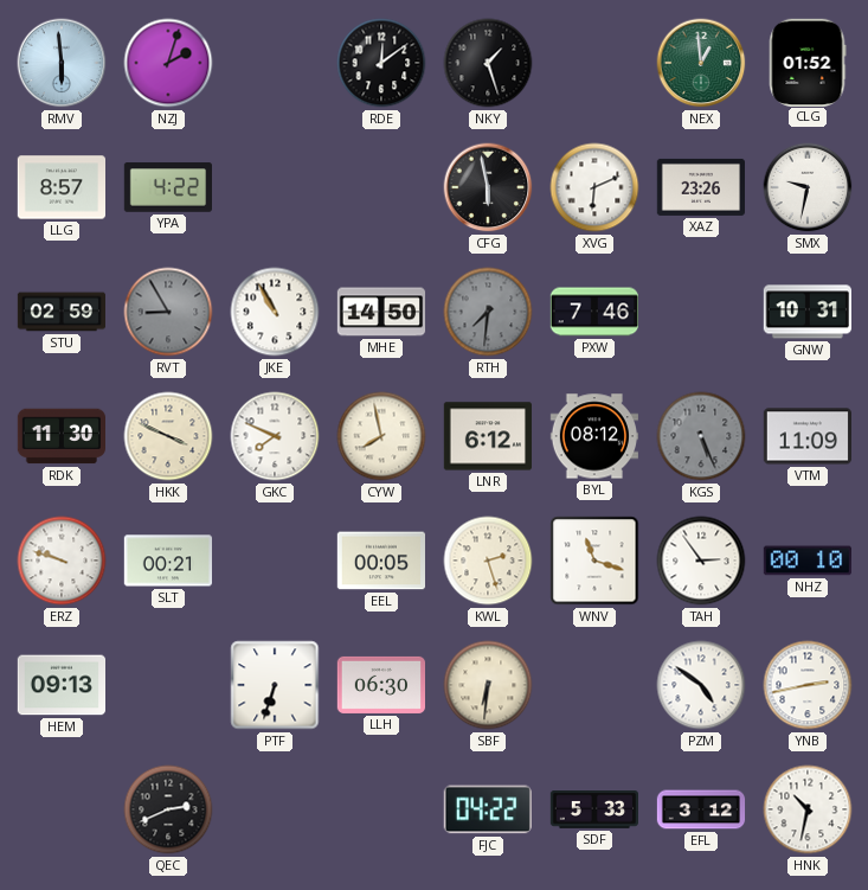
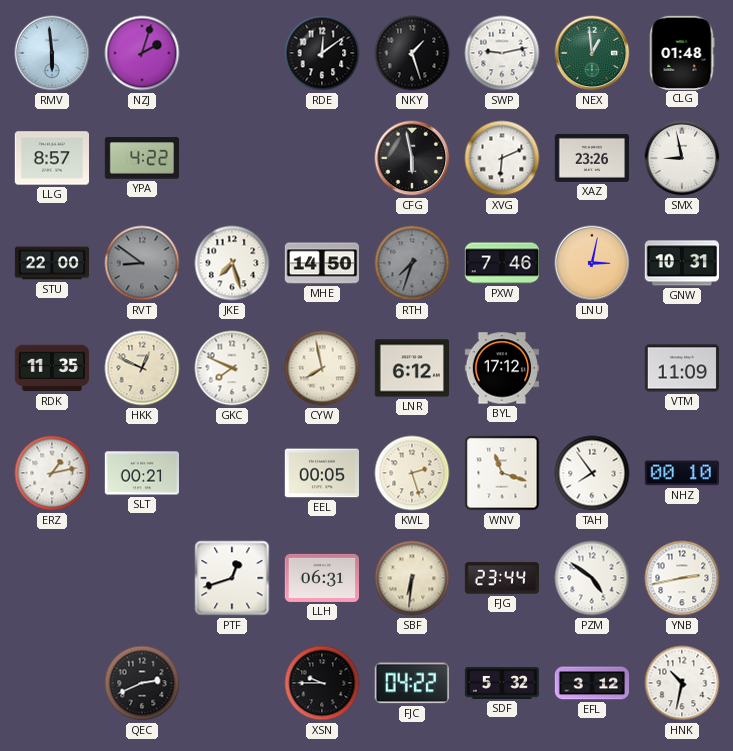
SWP: none -> 9:13
CLG: 01:52 -> 01:48
SMX: 9:32 -> 8:58
STU: 02:59 -> 22:00
RVT: 8:55 -> 8:51
JKE: 10:55 -> 7:27
RTH: 7:31 -> 7:33
LNU: none -> 3:02
RDK: 11:30 -> 11:35
HKK: 3:49 -> 12:49
BYL: 08:12 -> 17:12
KGS: 5:26 -> none
ERZ: 9:48 -> 1:13
TAH: 2:54 -> 7:54
HEM: 09:13 -> none
PTF: 6:33 -> 12:42
LLH: 06:30 -> 06:31
FJG: none -> 23:44
XSN: none -> 9:45
SDF: 5:33 -> 5:32
